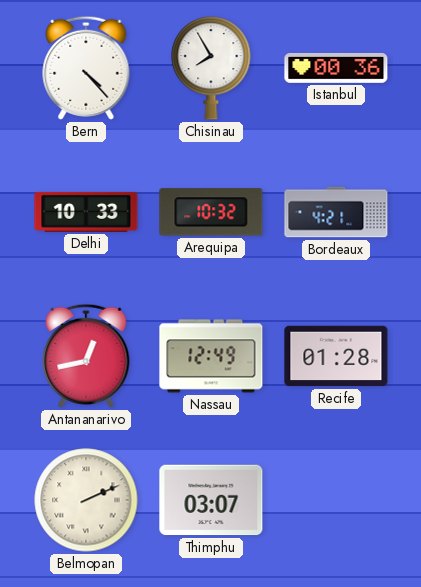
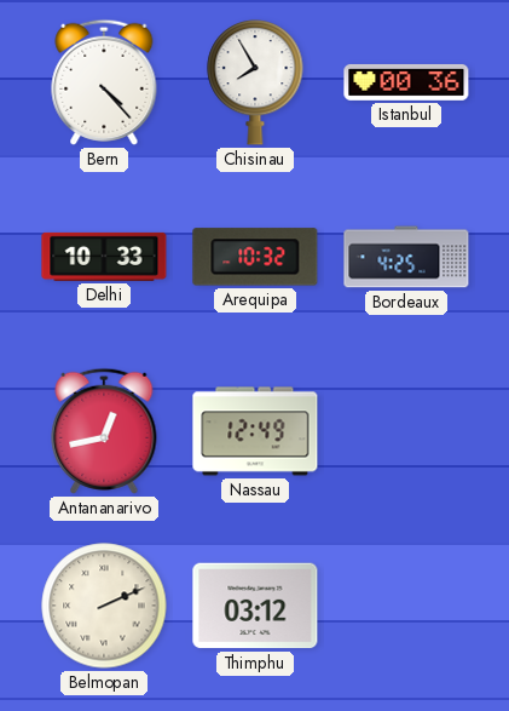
Bordeaux: 4:21 -> 4:25
Recife: 01:28 -> none
Thimphu: 03:07 -> 03:12
